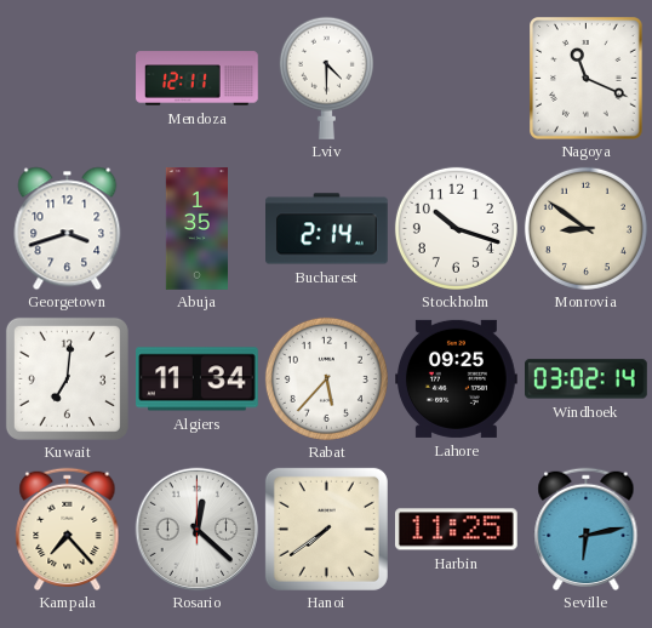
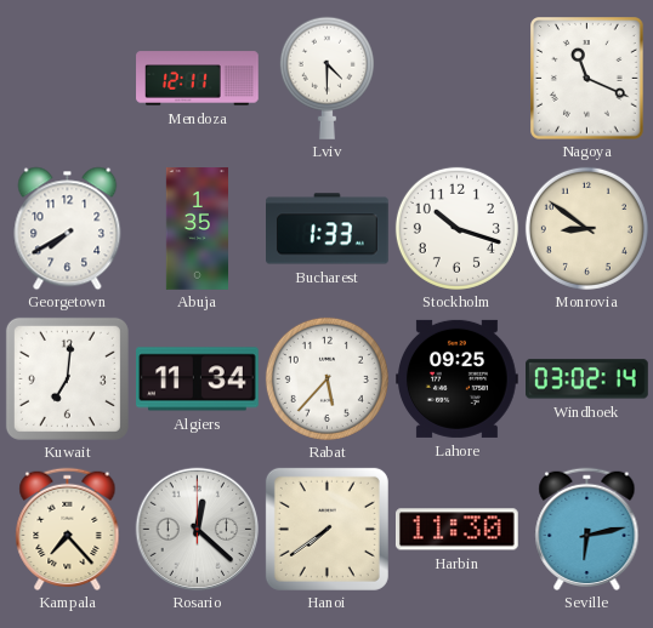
Georgetown: 3:42 -> 7:40
Bucharest: 2:14 -> 1:33
Harbin: 11:25 -> 11:30
